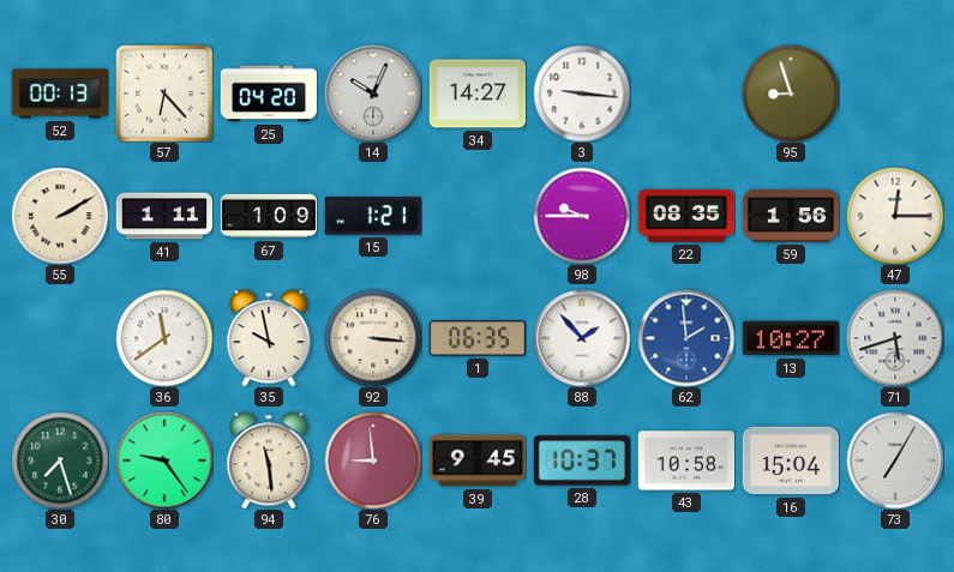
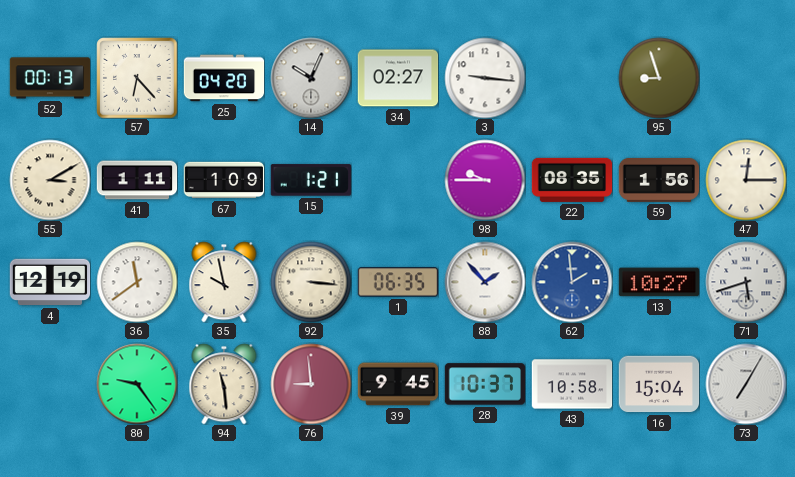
34: 14:27 -> 02:27
55: 2:10 -> 3:10
4: none -> 12:19
30: 7:27 -> none
